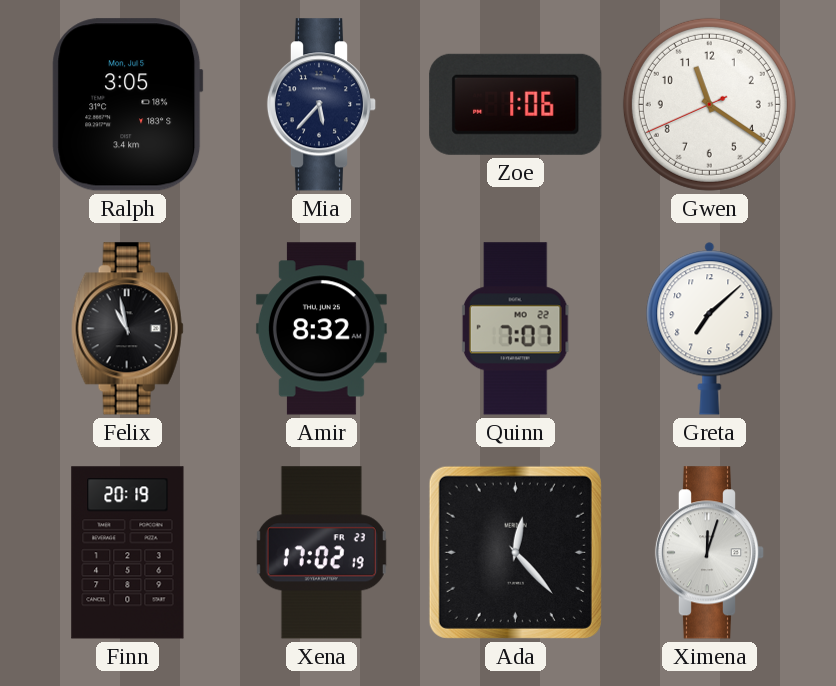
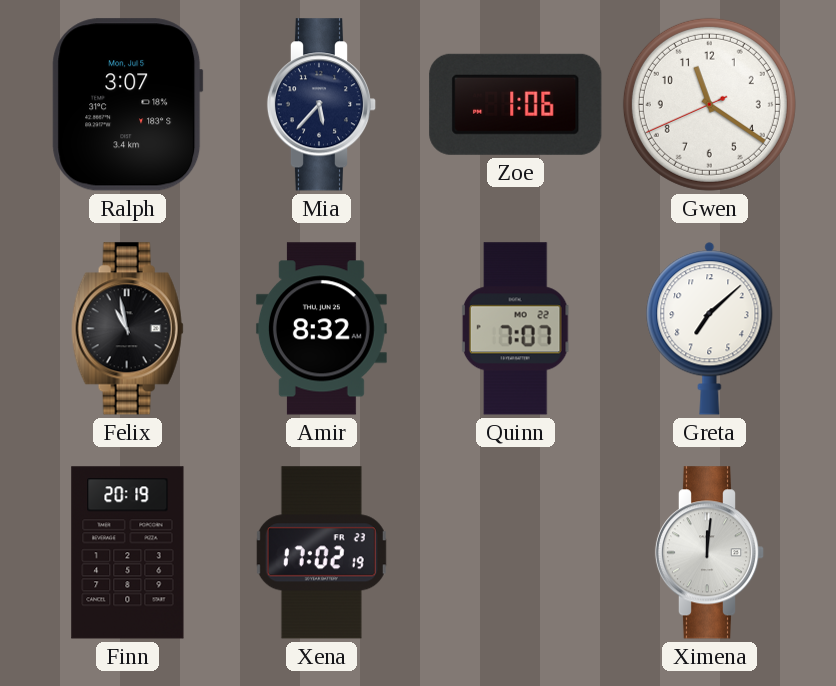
Ralph: 3:05 -> 3:07
Ada: 12:23 -> none
Ximena: 12:03 -> 12:01
